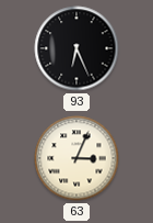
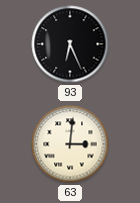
63: 3:04 -> 3:01
